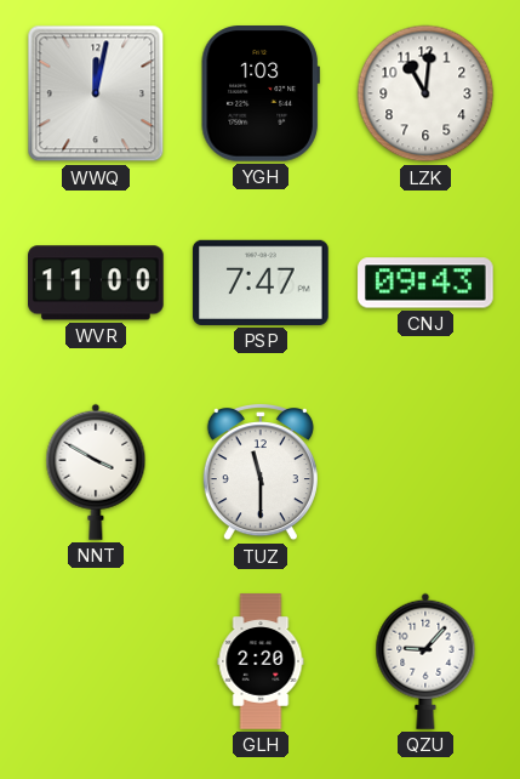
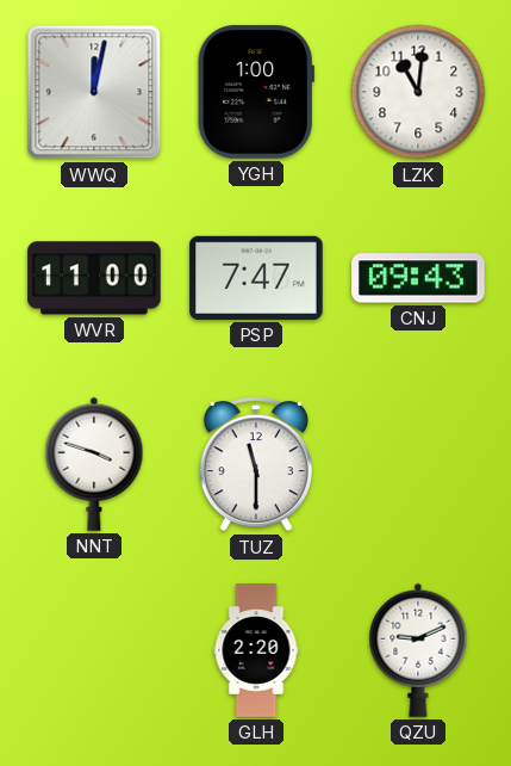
YGH: 1:03 -> 1:00
NNT: 3:50 -> 3:48
QZU: 9:07 -> 9:11
